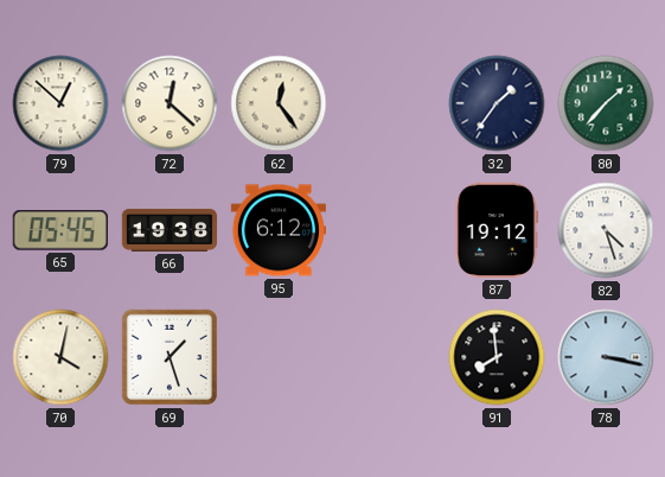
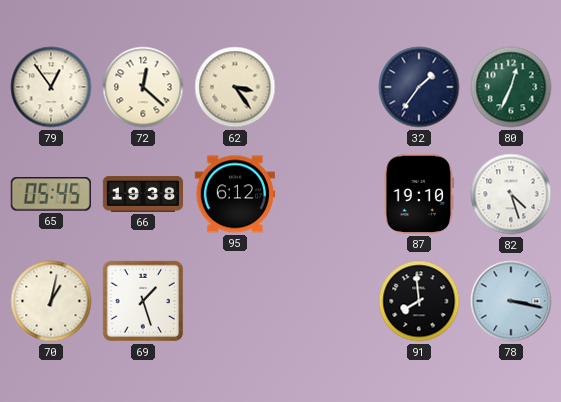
79: 12:52 -> 12:54
62: 12:24 -> 3:24
80: 1:37 -> 12:34
87: 19:12 -> 19:10
70: 4:02 -> 1:02
